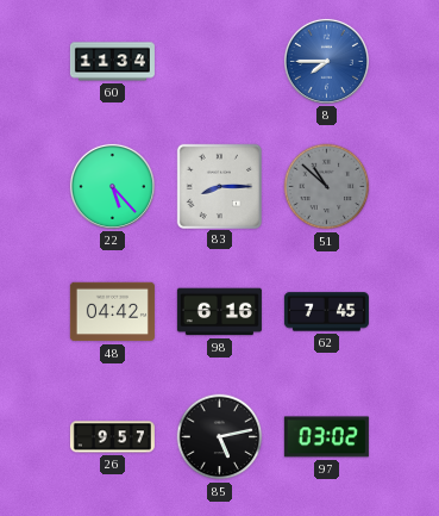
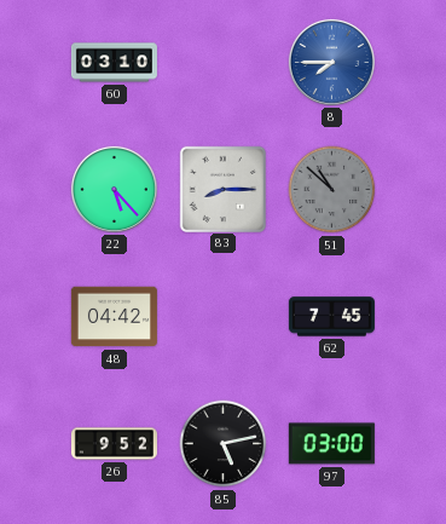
60: 11:34 -> 03:10
98: 6:16 -> none
26: 9:57 -> 9:52
97: 03:02 -> 03:00
